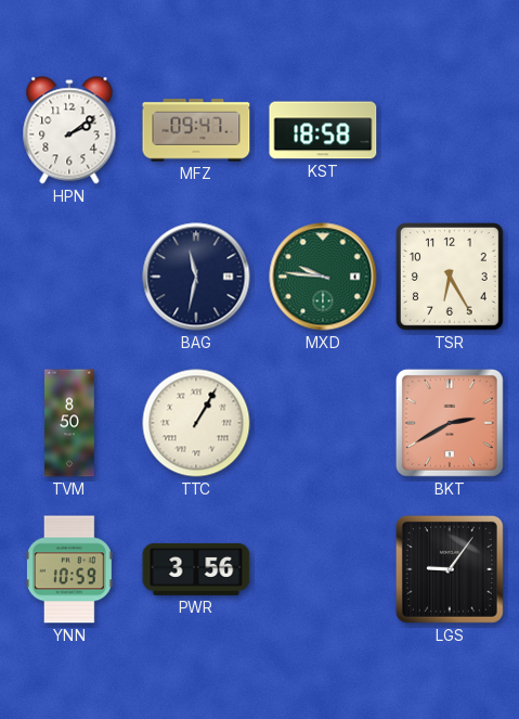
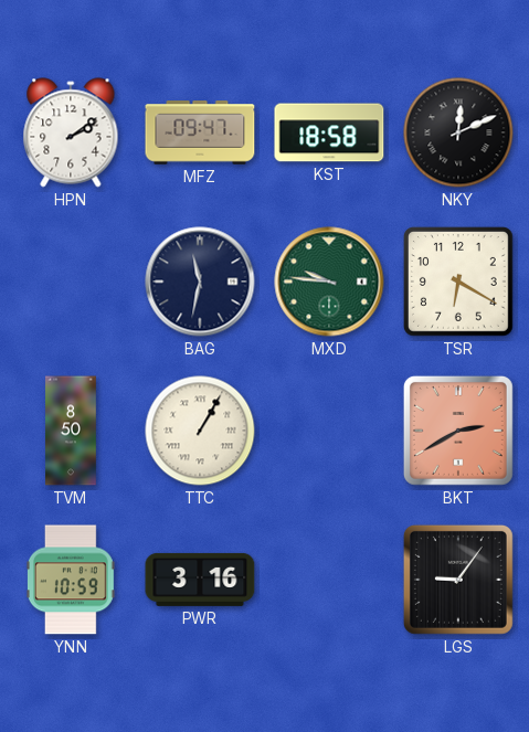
NKY: none -> 12:11
TSR: 6:25 -> 6:20
PWR: 3:56 -> 3:16
